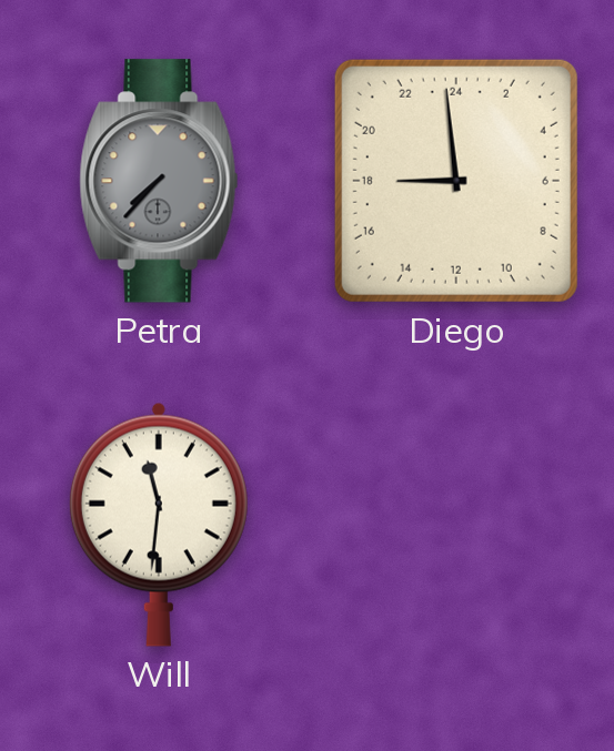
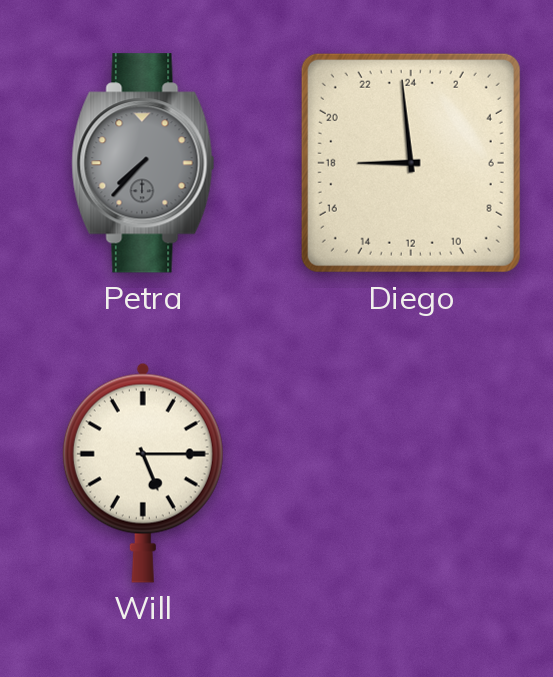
Will: 11:31 -> 5:15
